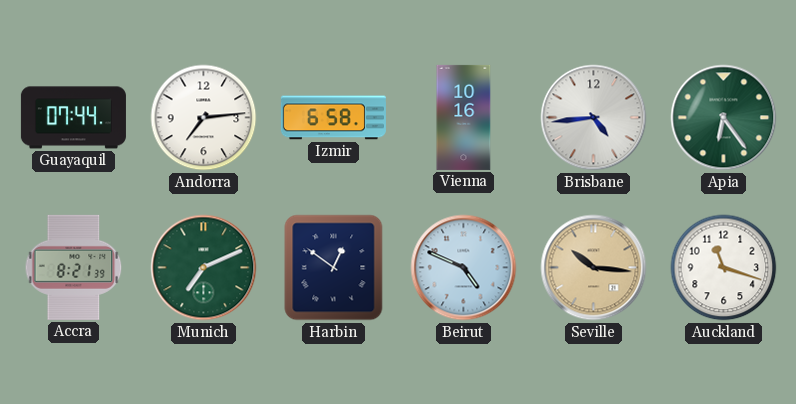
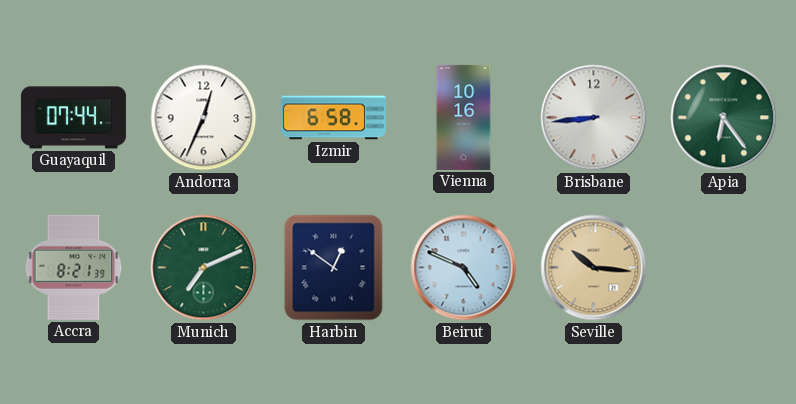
Andorra: 7:14 -> 12:34
Brisbane: 4:44 -> 8:44
Auckland: 11:18 -> none
